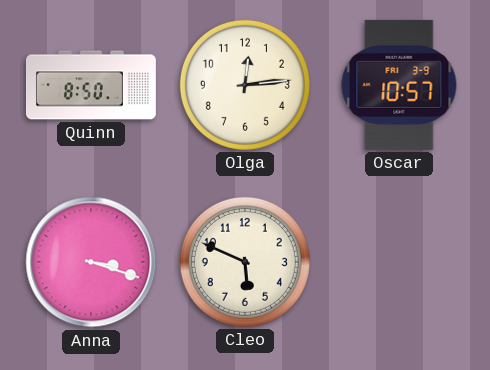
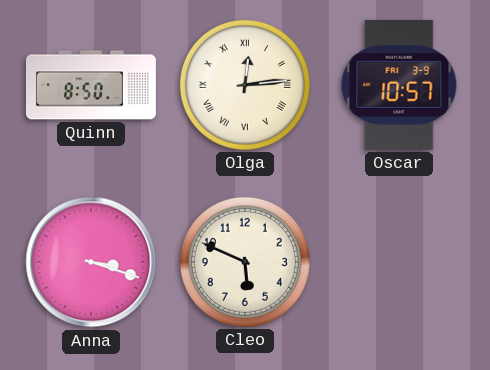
Olga numerals: Arabic -> Roman
